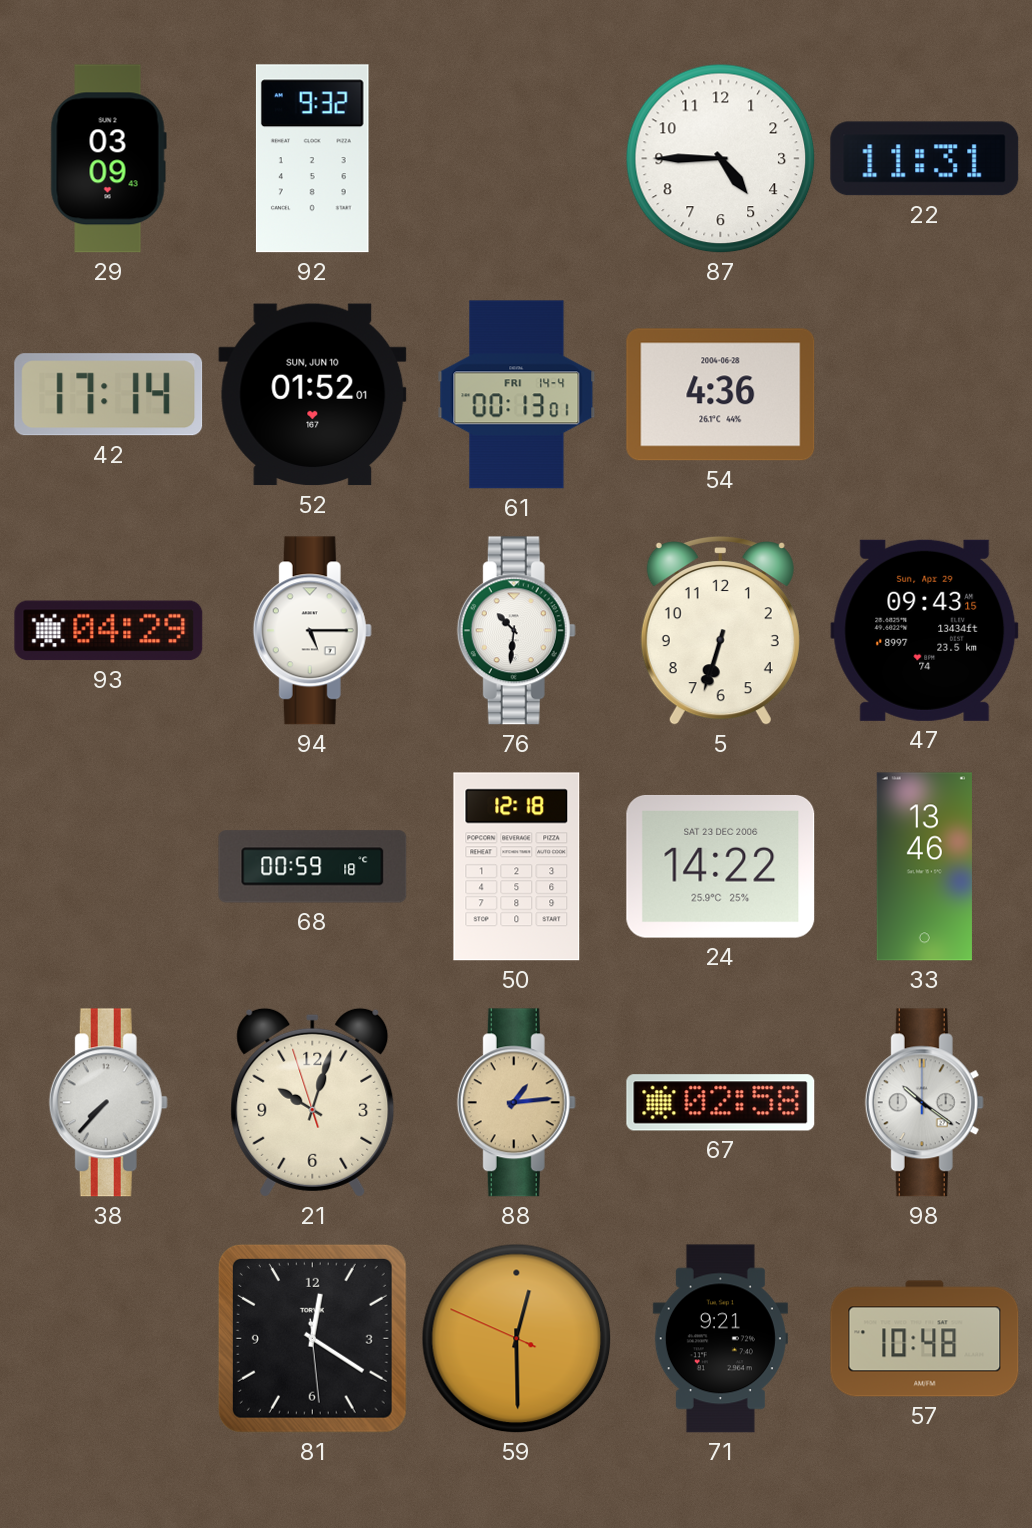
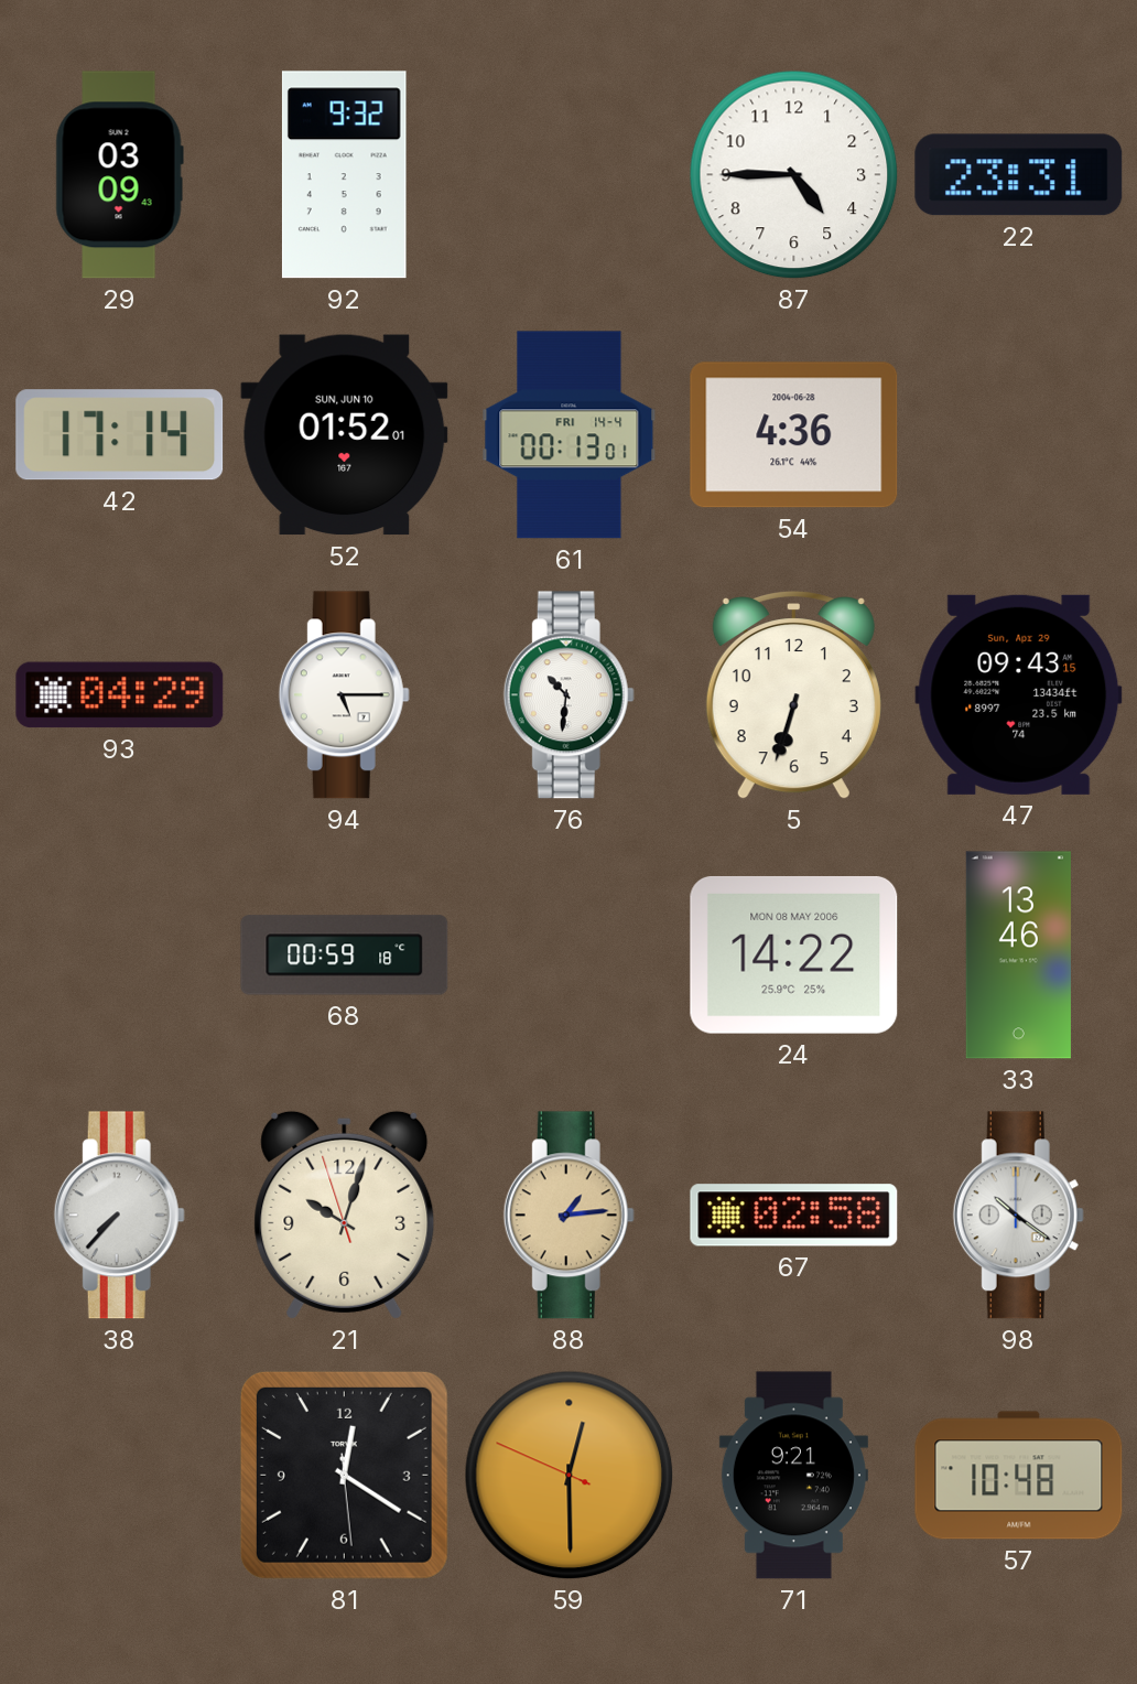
22: 11:31 -> 23:31
50: 12:18 -> none
24 date: SAT 23 DEC 2006 -> MON 08 MAY 2006
